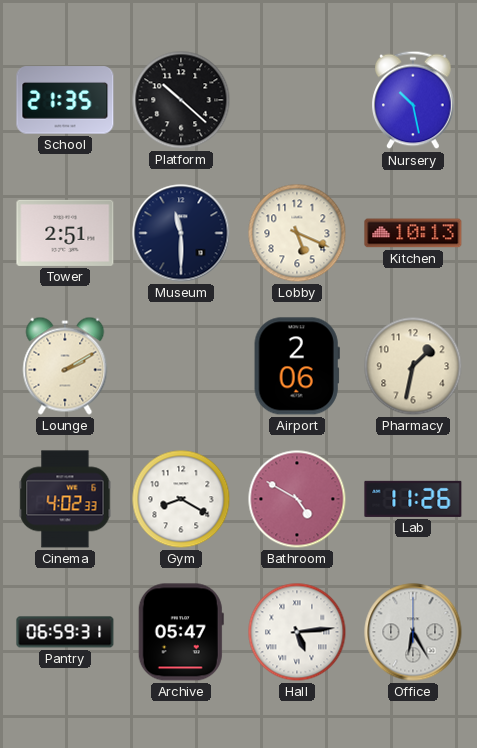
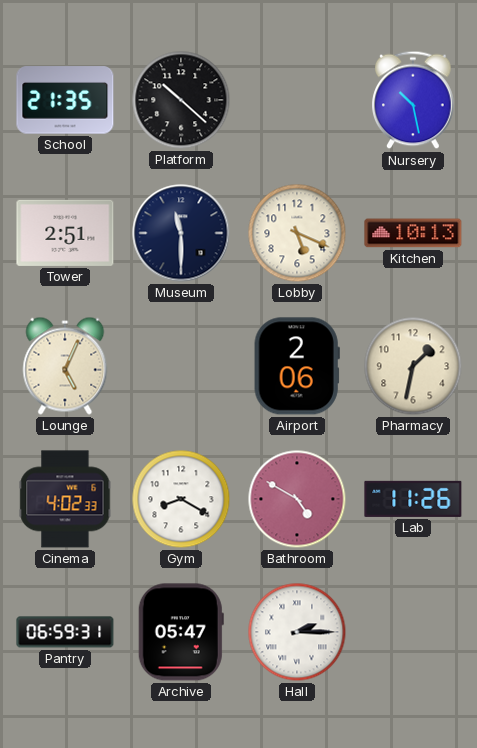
Lounge: 2:10 -> 5:04
Hall: 5:14 -> 2:15
Office: 6:25 -> none
